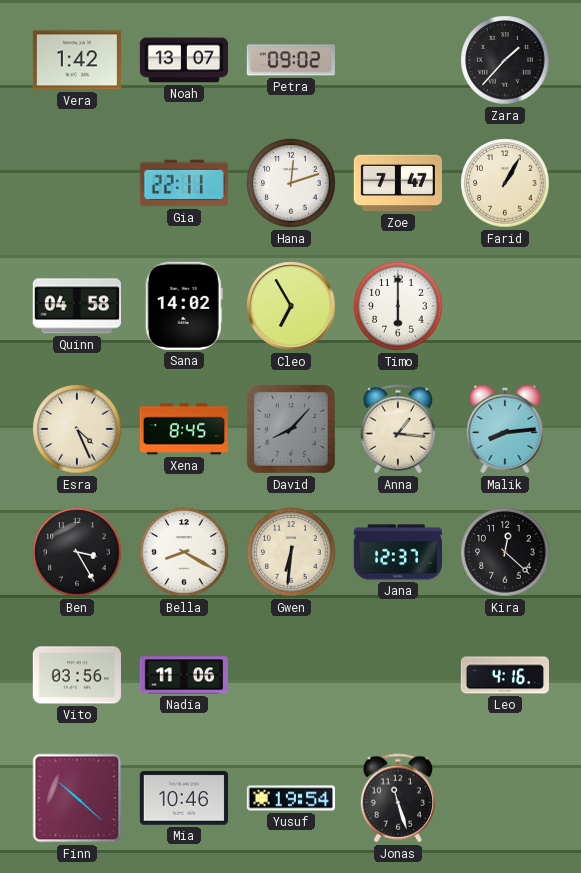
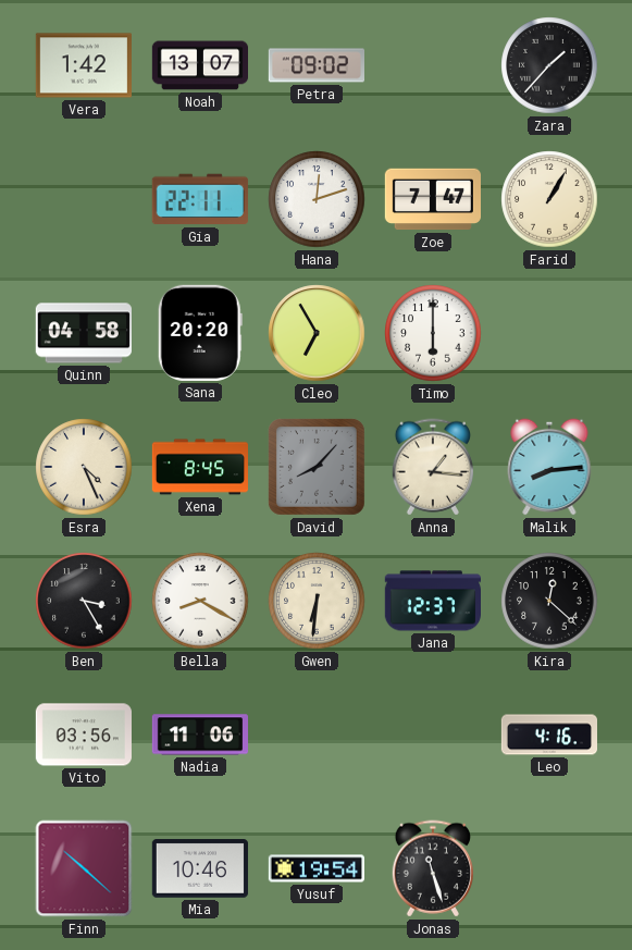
Sana: 14:02 -> 20:20
